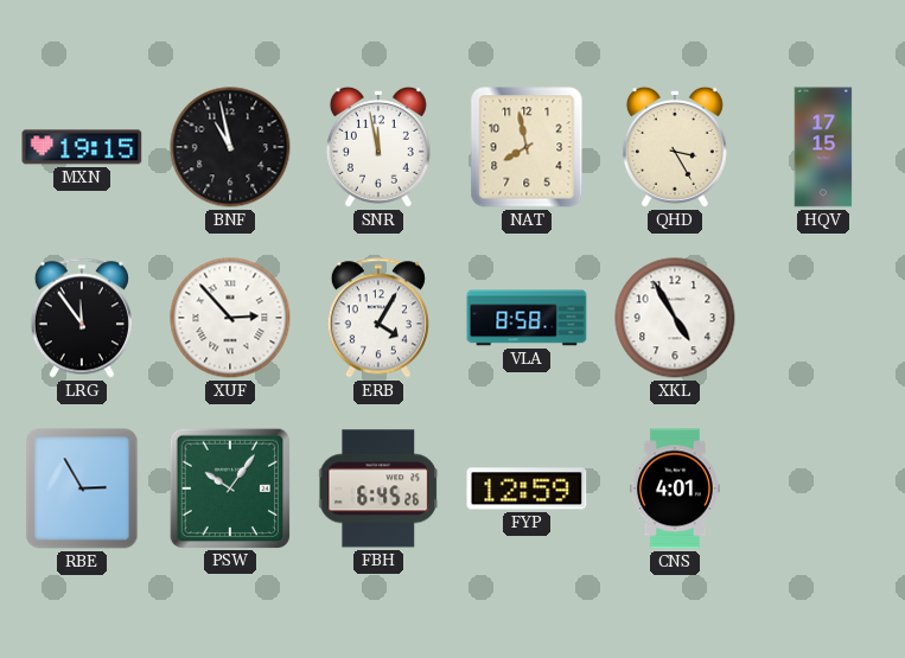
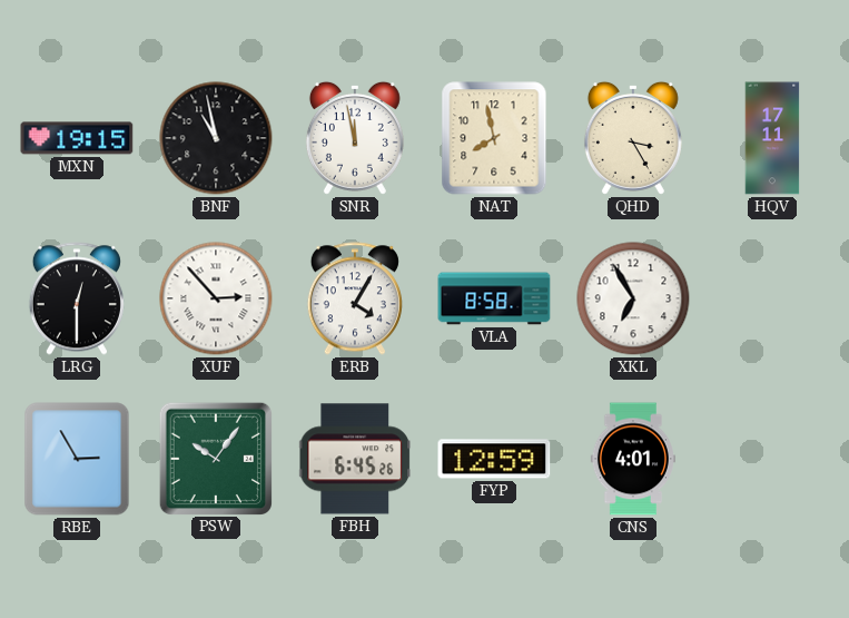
HQV: 17:15 -> 17:11
LRG: 11:54 -> 12:30
XKL: 4:55 -> 6:55
